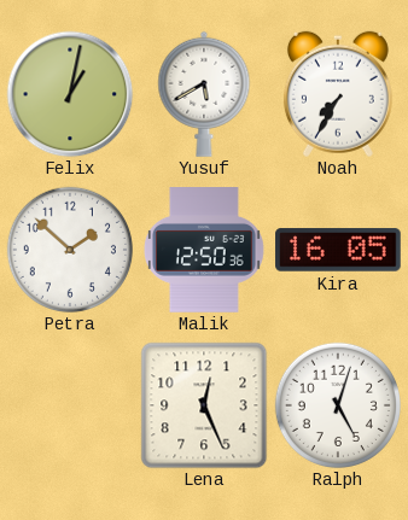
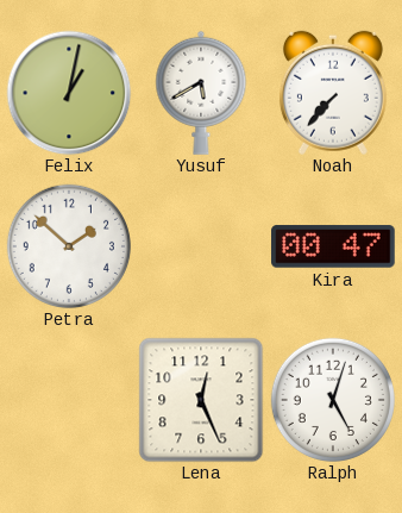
Noah: 7:35 -> 7:37
Malik: 12:50 -> none
Kira: 16:05 -> 00:47
